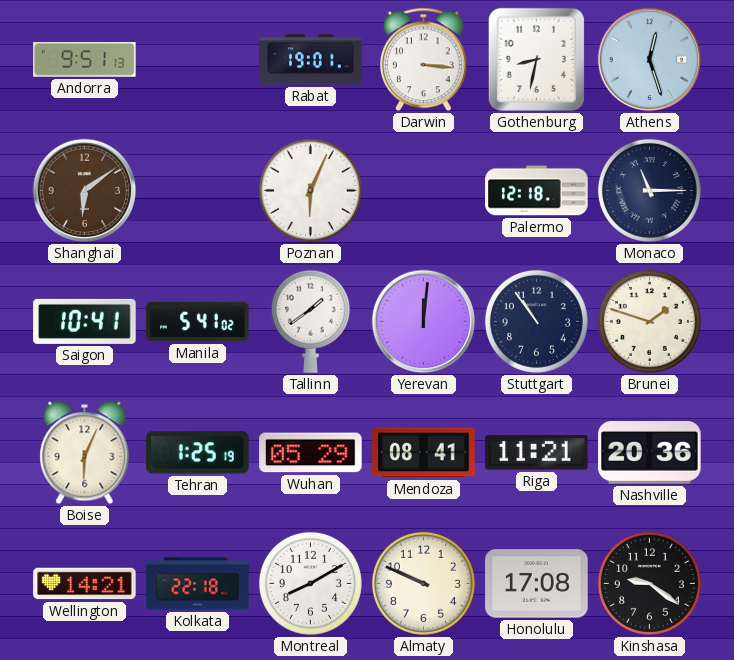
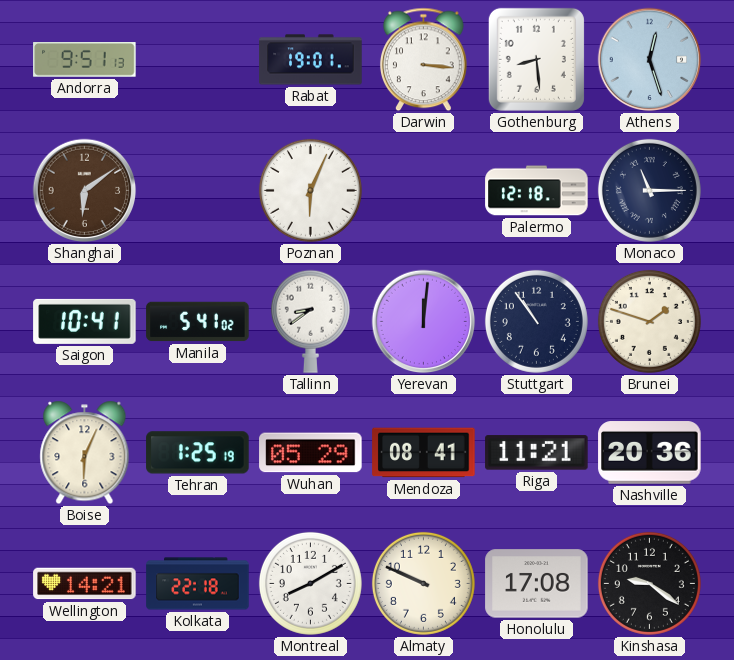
Gothenburg: 8:32 -> 8:29
Tallinn: 1:39 -> 8:39
